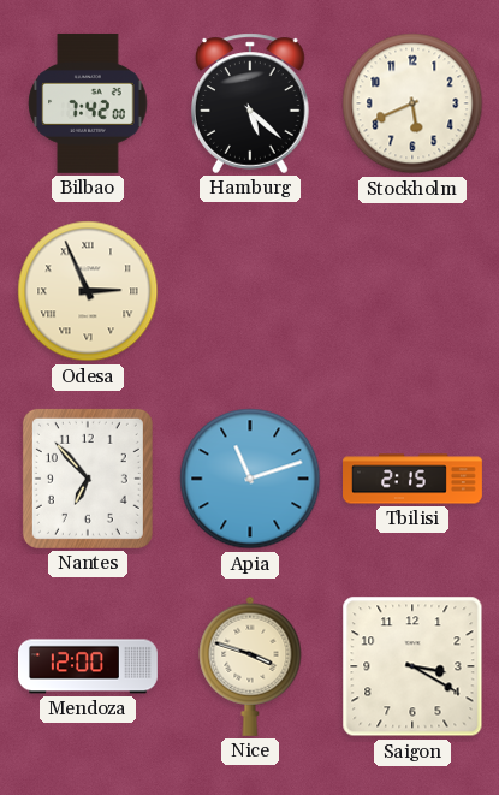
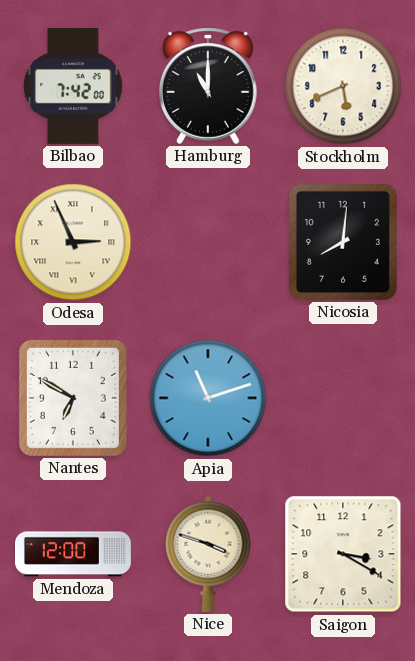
Hamburg: 5:22 -> 11:00
Nicosia: none -> 8:01
Nantes: 6:53 -> 6:50
Tbilisi: 2:15 -> none
